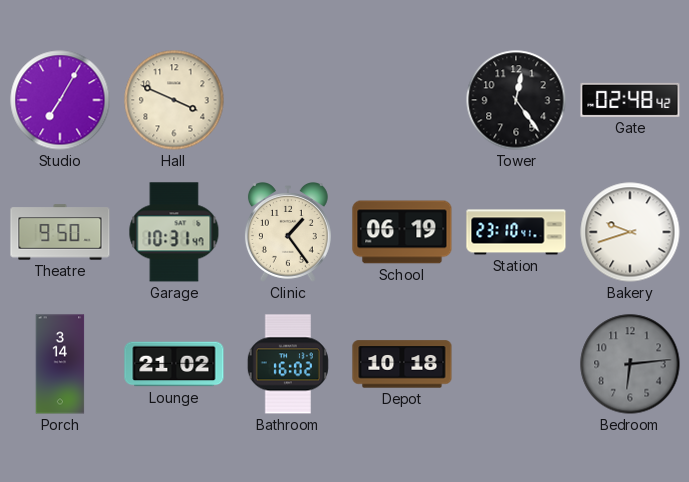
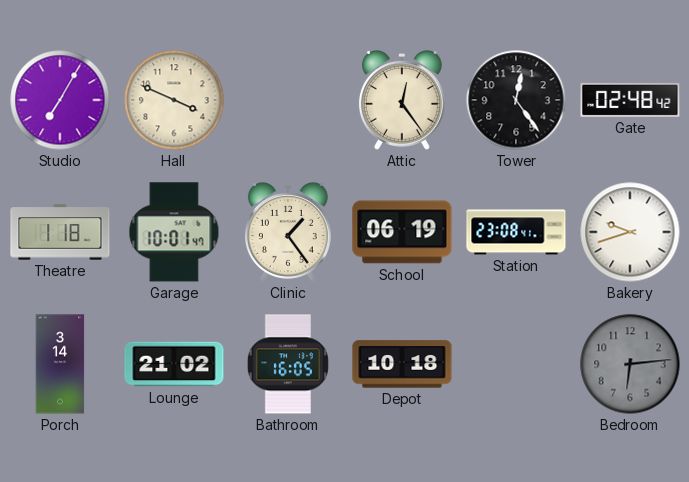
Attic: none -> 12:24
Theatre: 9:50 -> 1:18
Garage: 10:31 -> 10:01
Station: 23:10 -> 23:08
Bathroom: 16:02 -> 16:05
